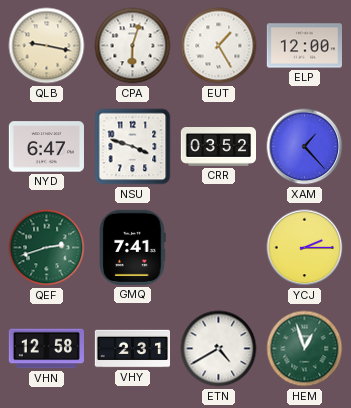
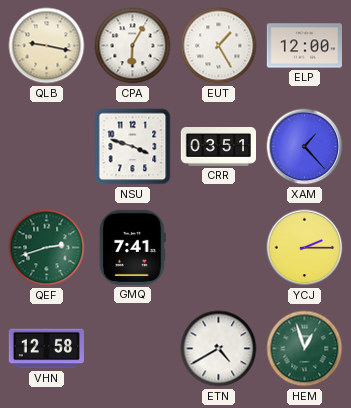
CPA: 6:03 -> 6:05
NYD: 6:47 -> none
CRR: 03:52 -> 03:51
VHY: 2:31 -> none
